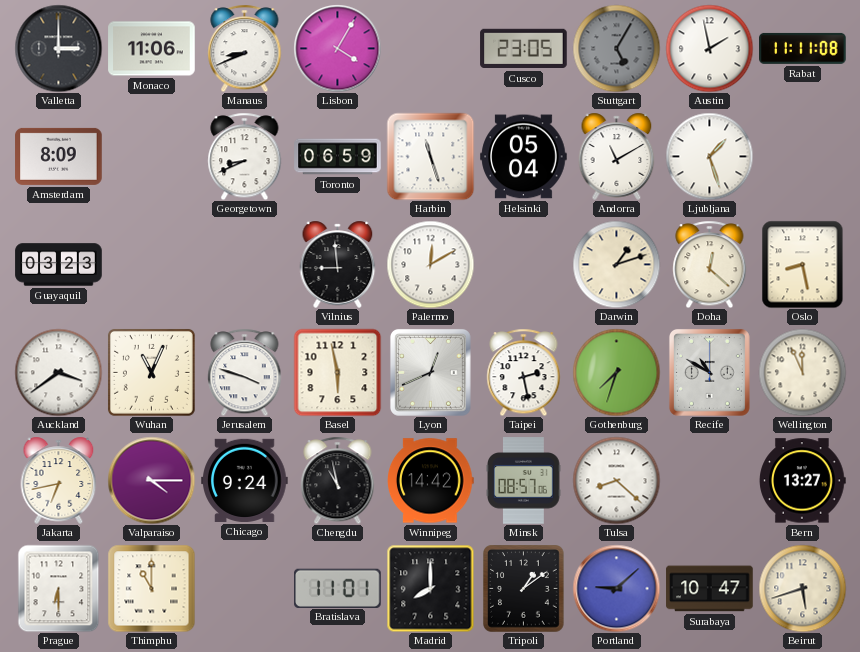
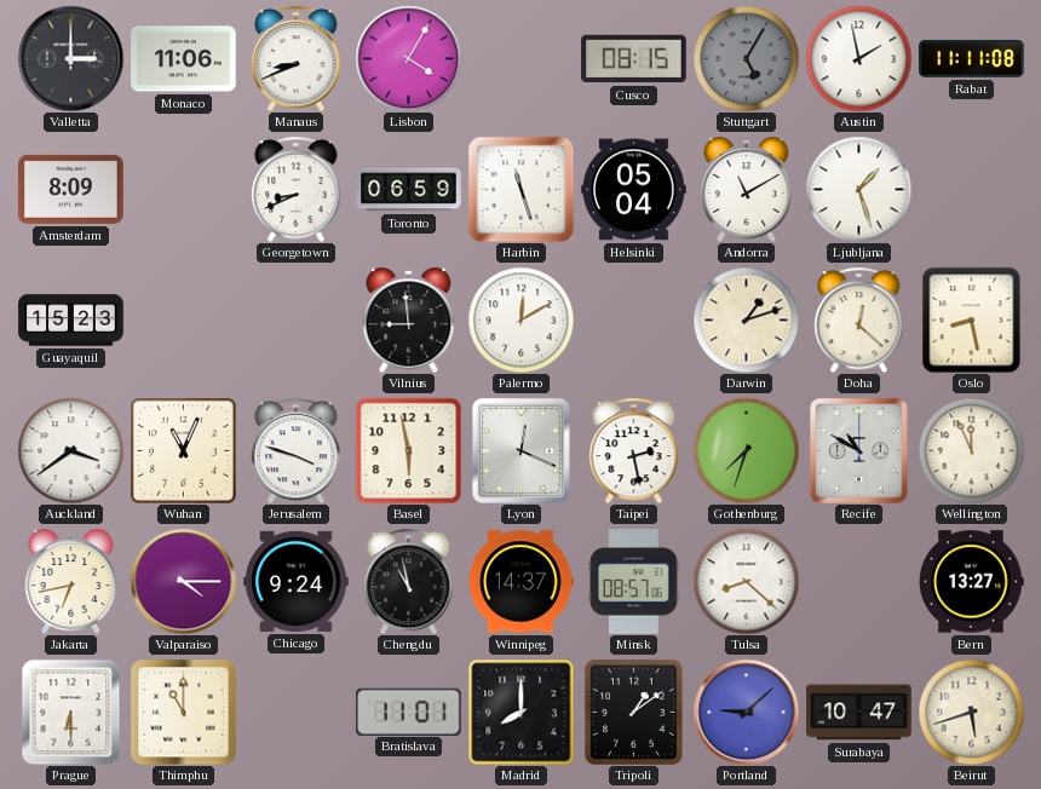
Cusco: 23:05 -> 08:15
Guayaquil: 03:23 -> 15:23
Lyon: 12:41 -> 12:19
Winnipeg: 14:42 -> 14:37
